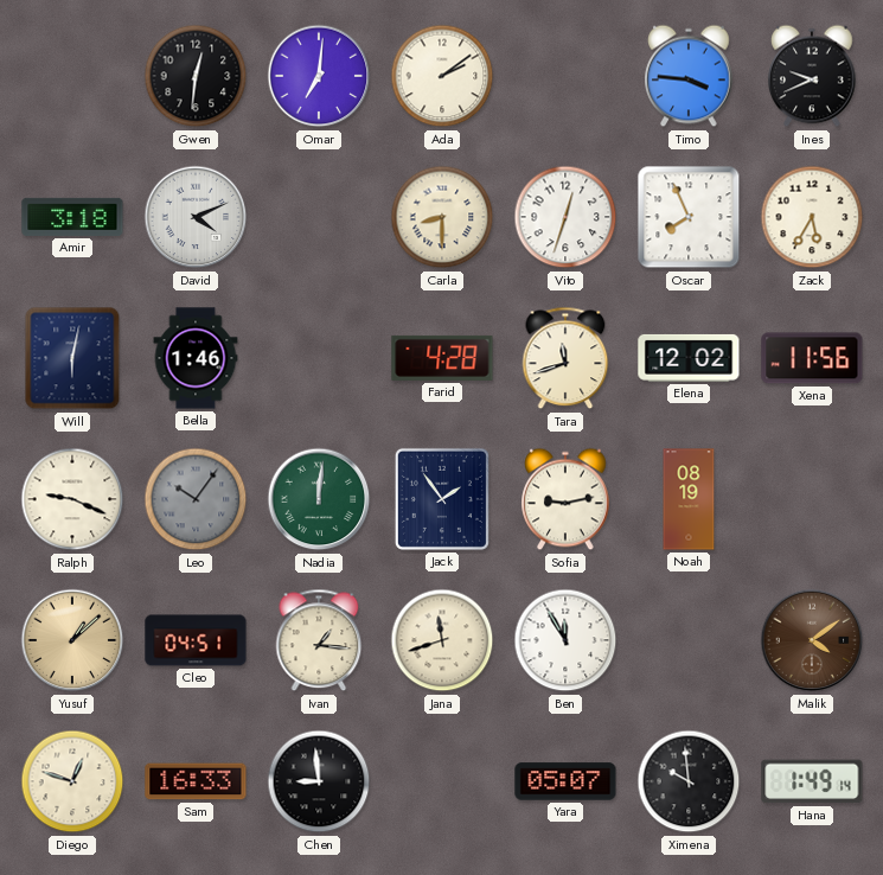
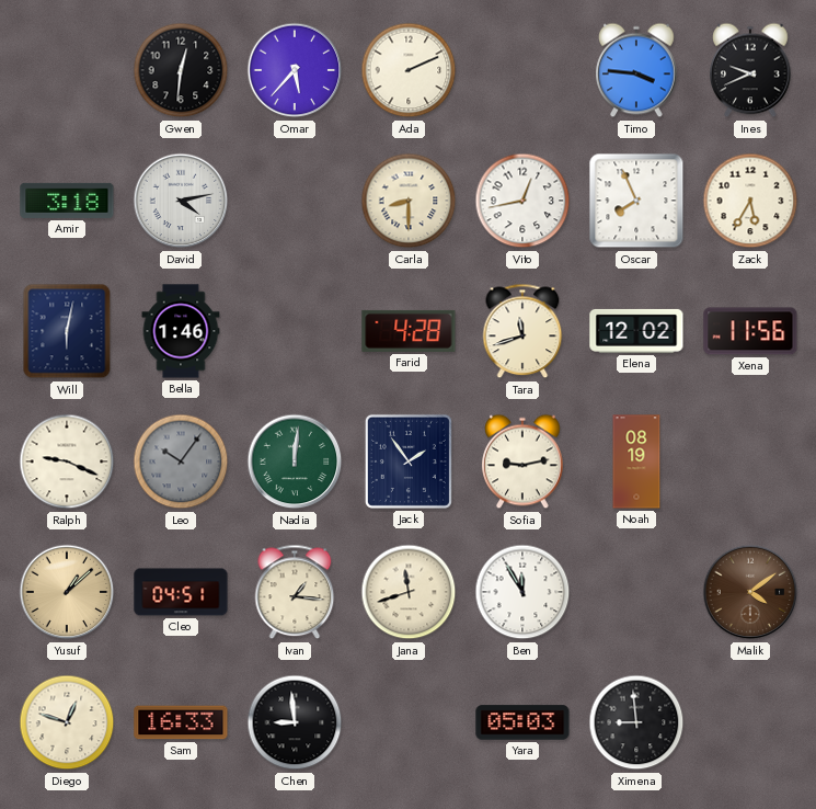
Omar: 7:01 -> 5:37
Ada: 2:09 -> 2:11
David: 4:11 -> 4:13
Vito: 12:33 -> 12:43
Yara: 05:07 -> 05:03
Ximena: 9:59 -> 8:59
Hana: 1:49 -> none
